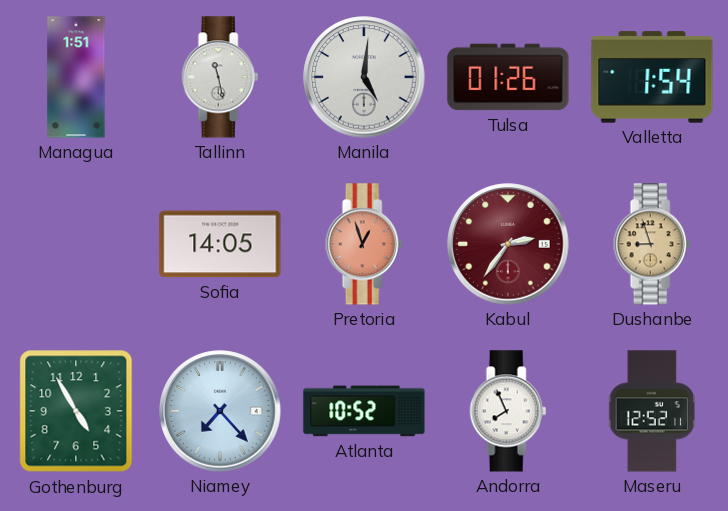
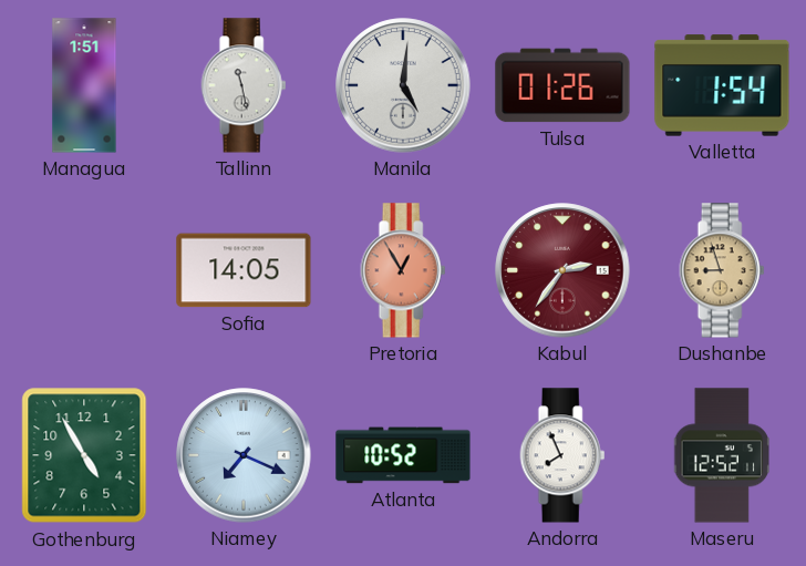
Pretoria: 12:57 -> 12:55
Niamey: 7:23 -> 7:19
